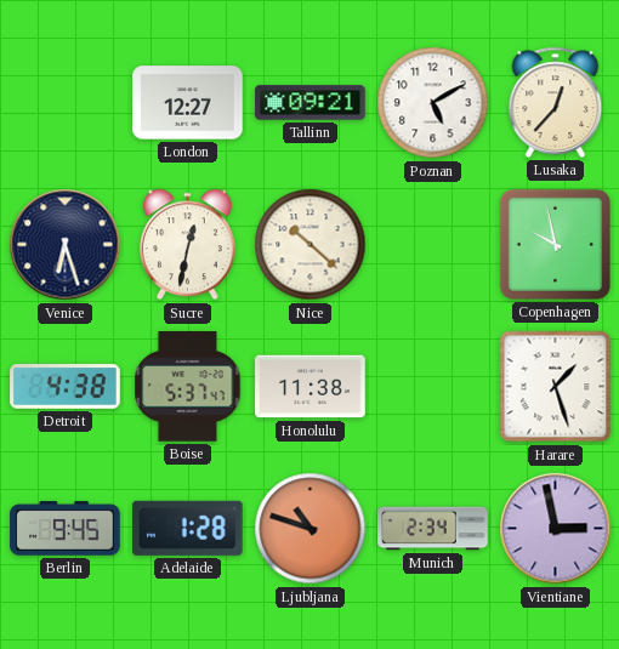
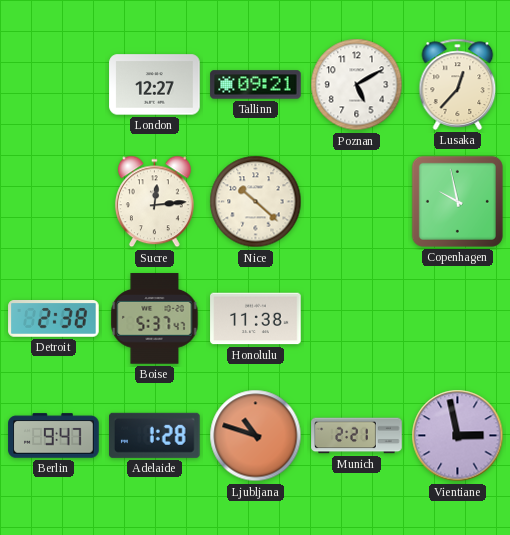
Venice: 6:27 -> none
Sucre: 12:32 -> 12:14
Detroit: 4:38 -> 2:38
Harare: 1:27 -> none
Berlin: 9:45 -> 9:47
Munich: 2:34 -> 2:21
